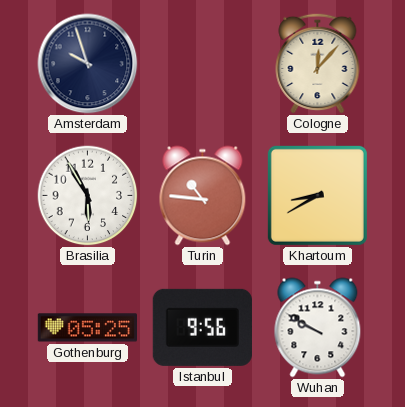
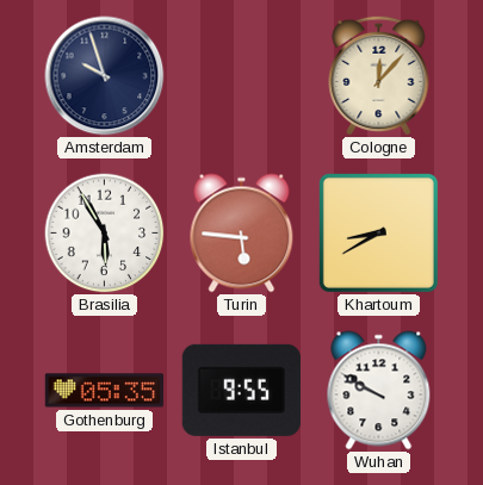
Turin: 10:46 -> 5:46
Gothenburg: 05:25 -> 05:35
Istanbul: 9:56 -> 9:55
